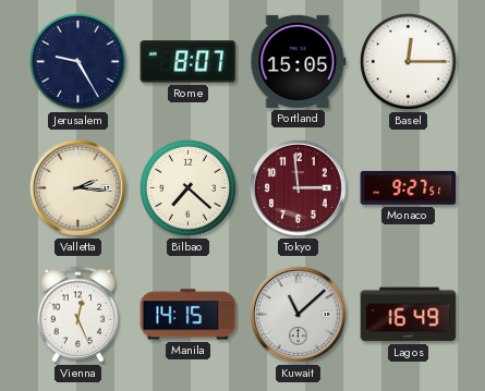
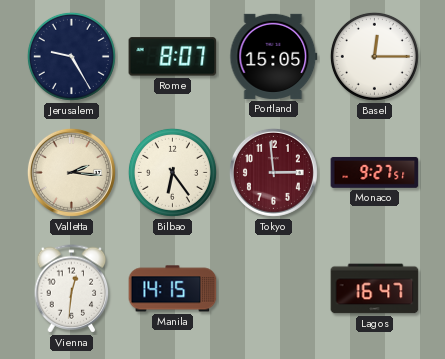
Bilbao: 7:22 -> 6:24
Vienna: 12:26 -> 12:31
Kuwait: 11:08 -> none
Lagos: 16:49 -> 16:47
